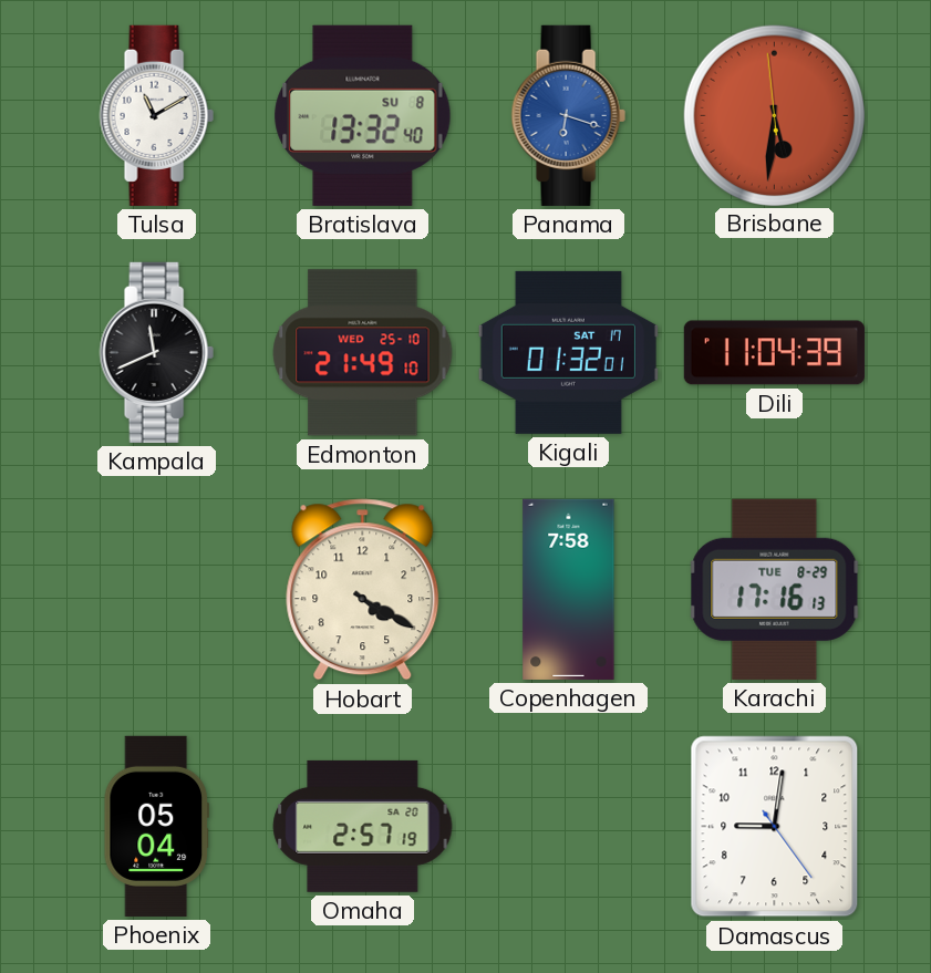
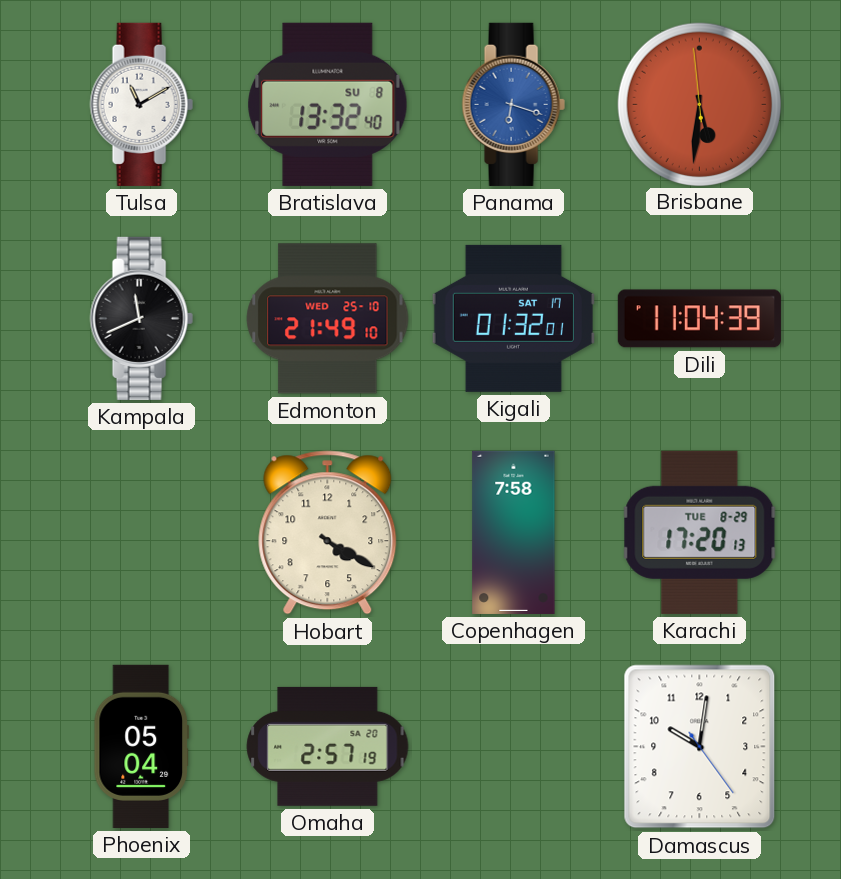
Karachi: 17:16 -> 17:20
Damascus: 9:01 -> 10:01
